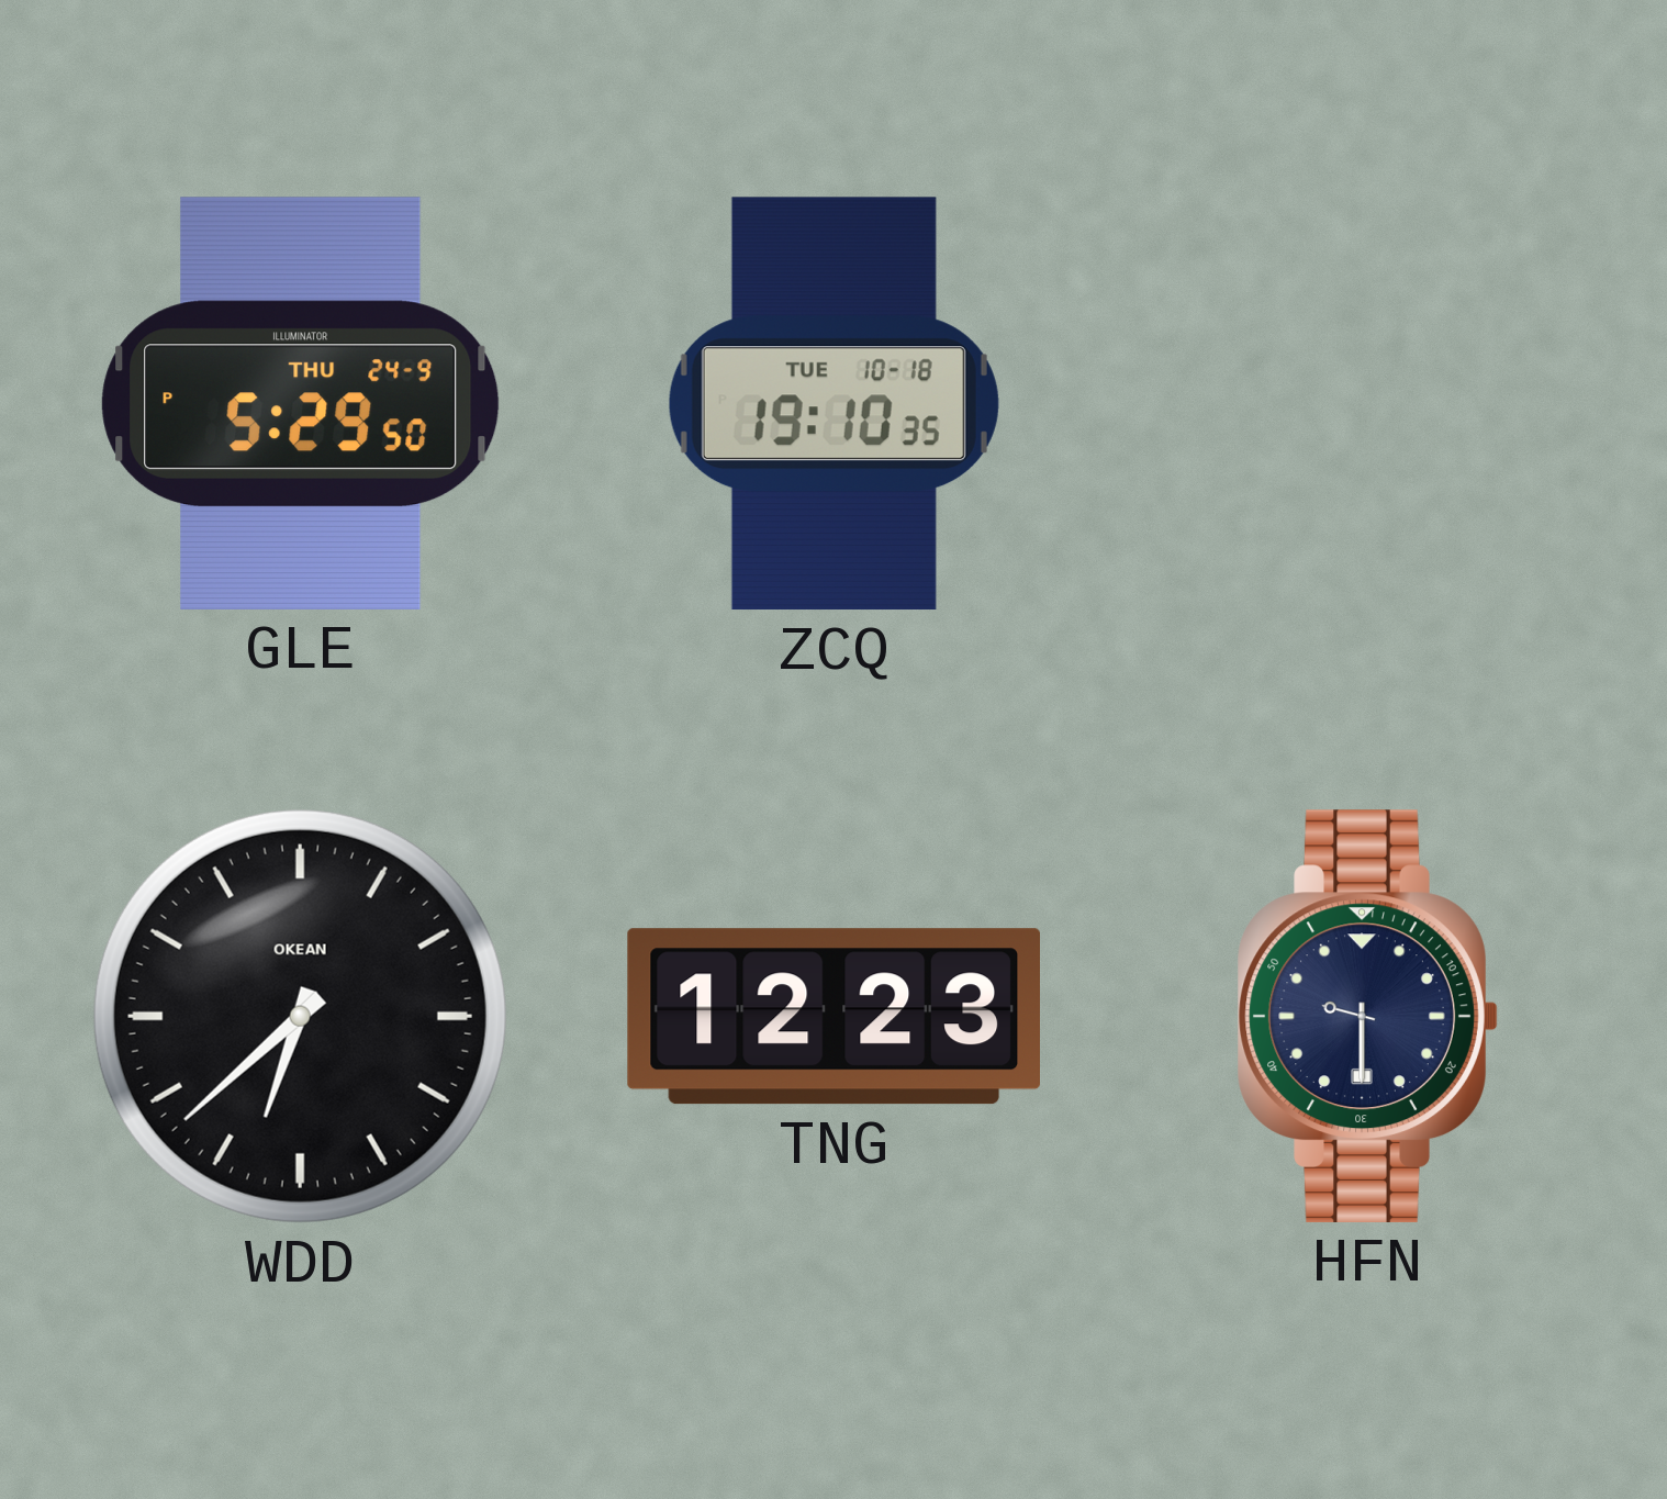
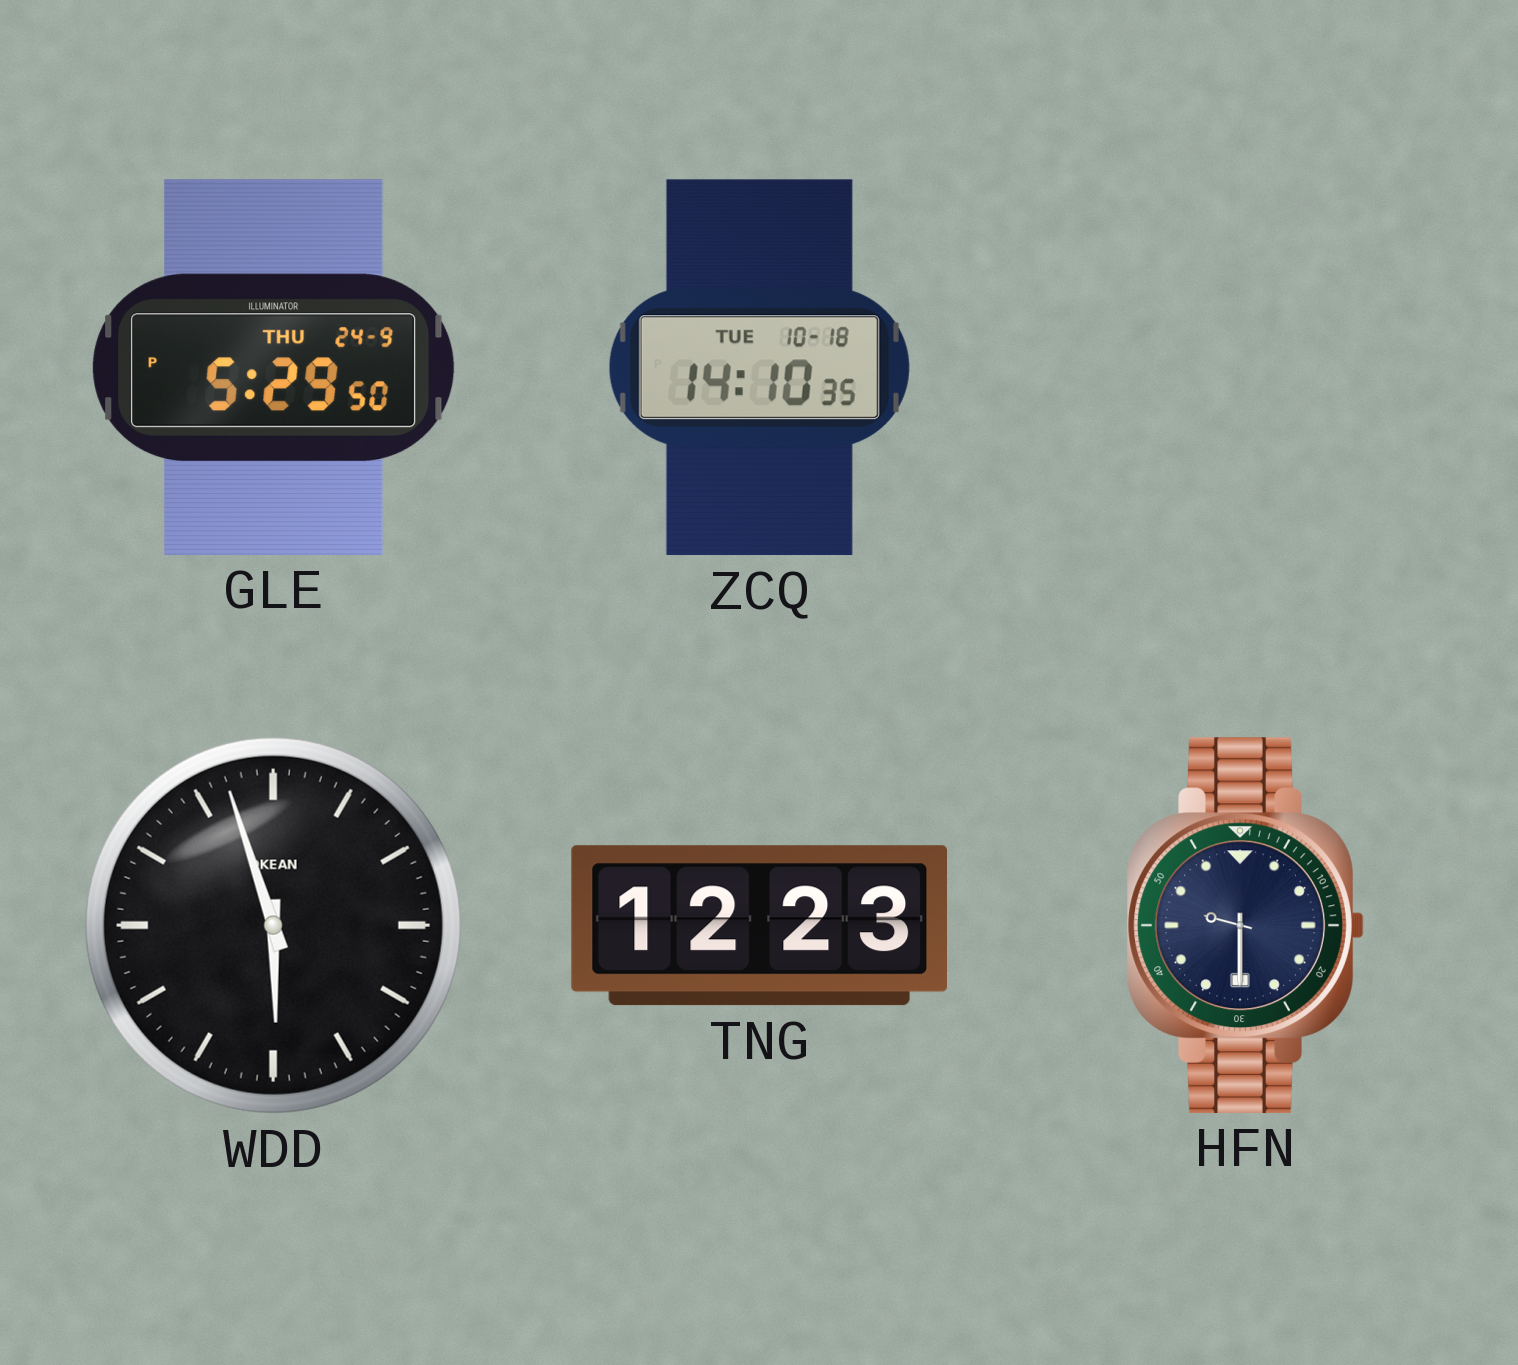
ZCQ: 19:10 -> 14:10
WDD: 6:38 -> 5:57
